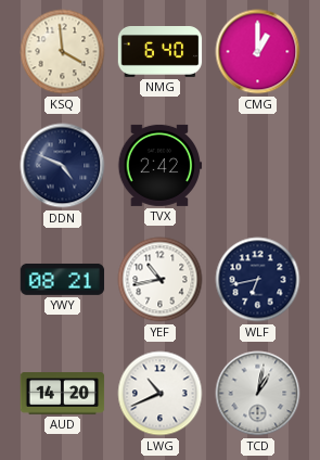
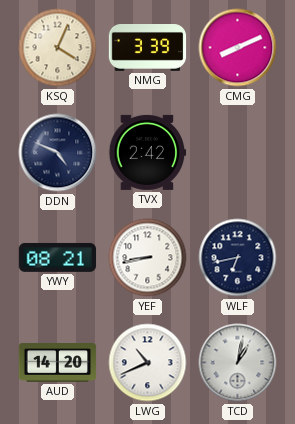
KSQ: 3:59 -> 4:04
NMG: 6:40 -> 3:39
CMG: 1:00 -> 8:11
YEF: 10:43 -> 8:43
